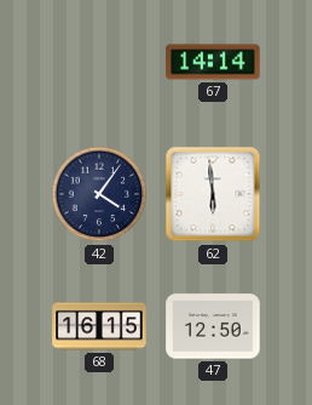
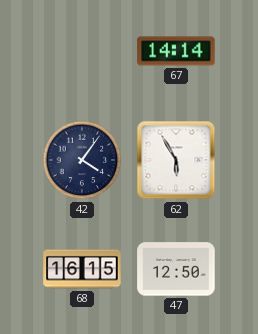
62: 5:59 -> 5:55
